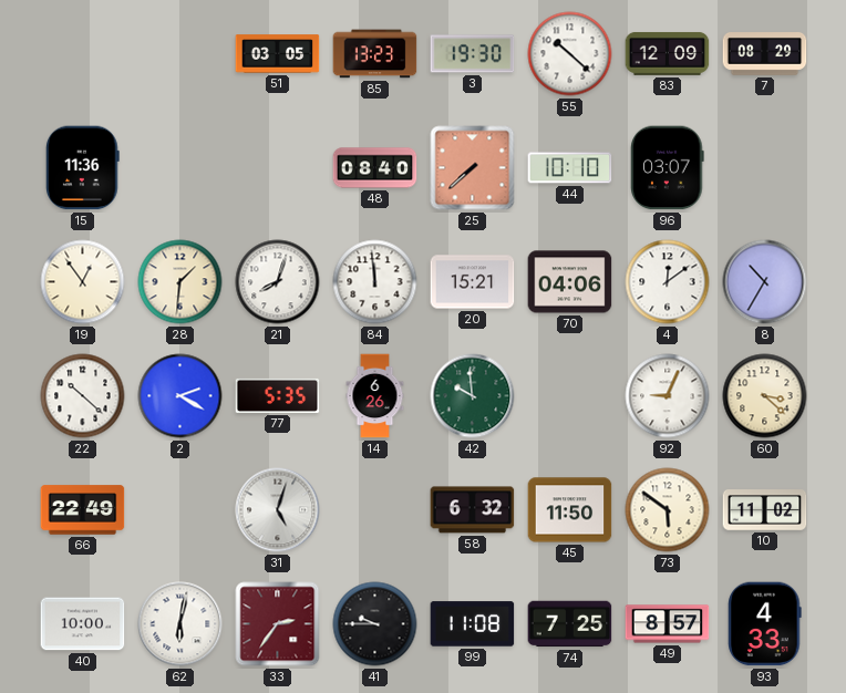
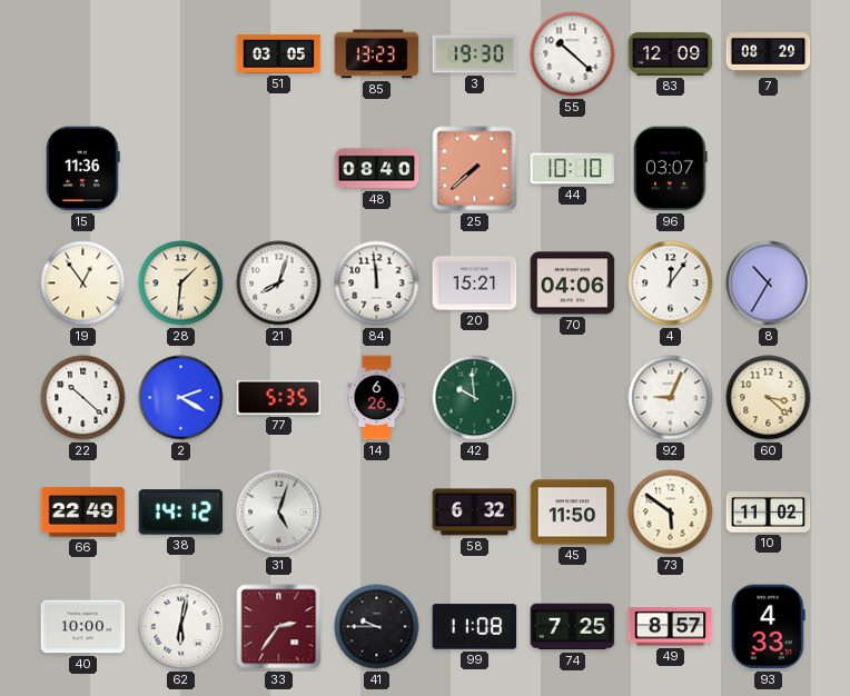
4: 12:09 -> 12:06
38: none -> 14:12
